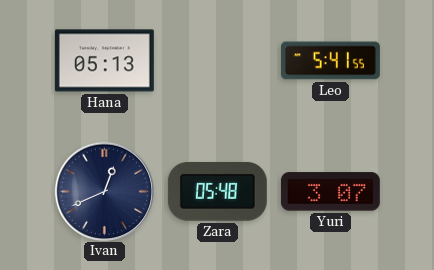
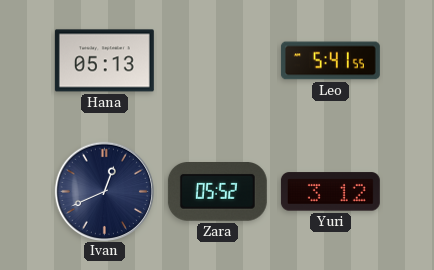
Zara: 05:48 -> 05:52
Yuri: 3:07 -> 3:12
